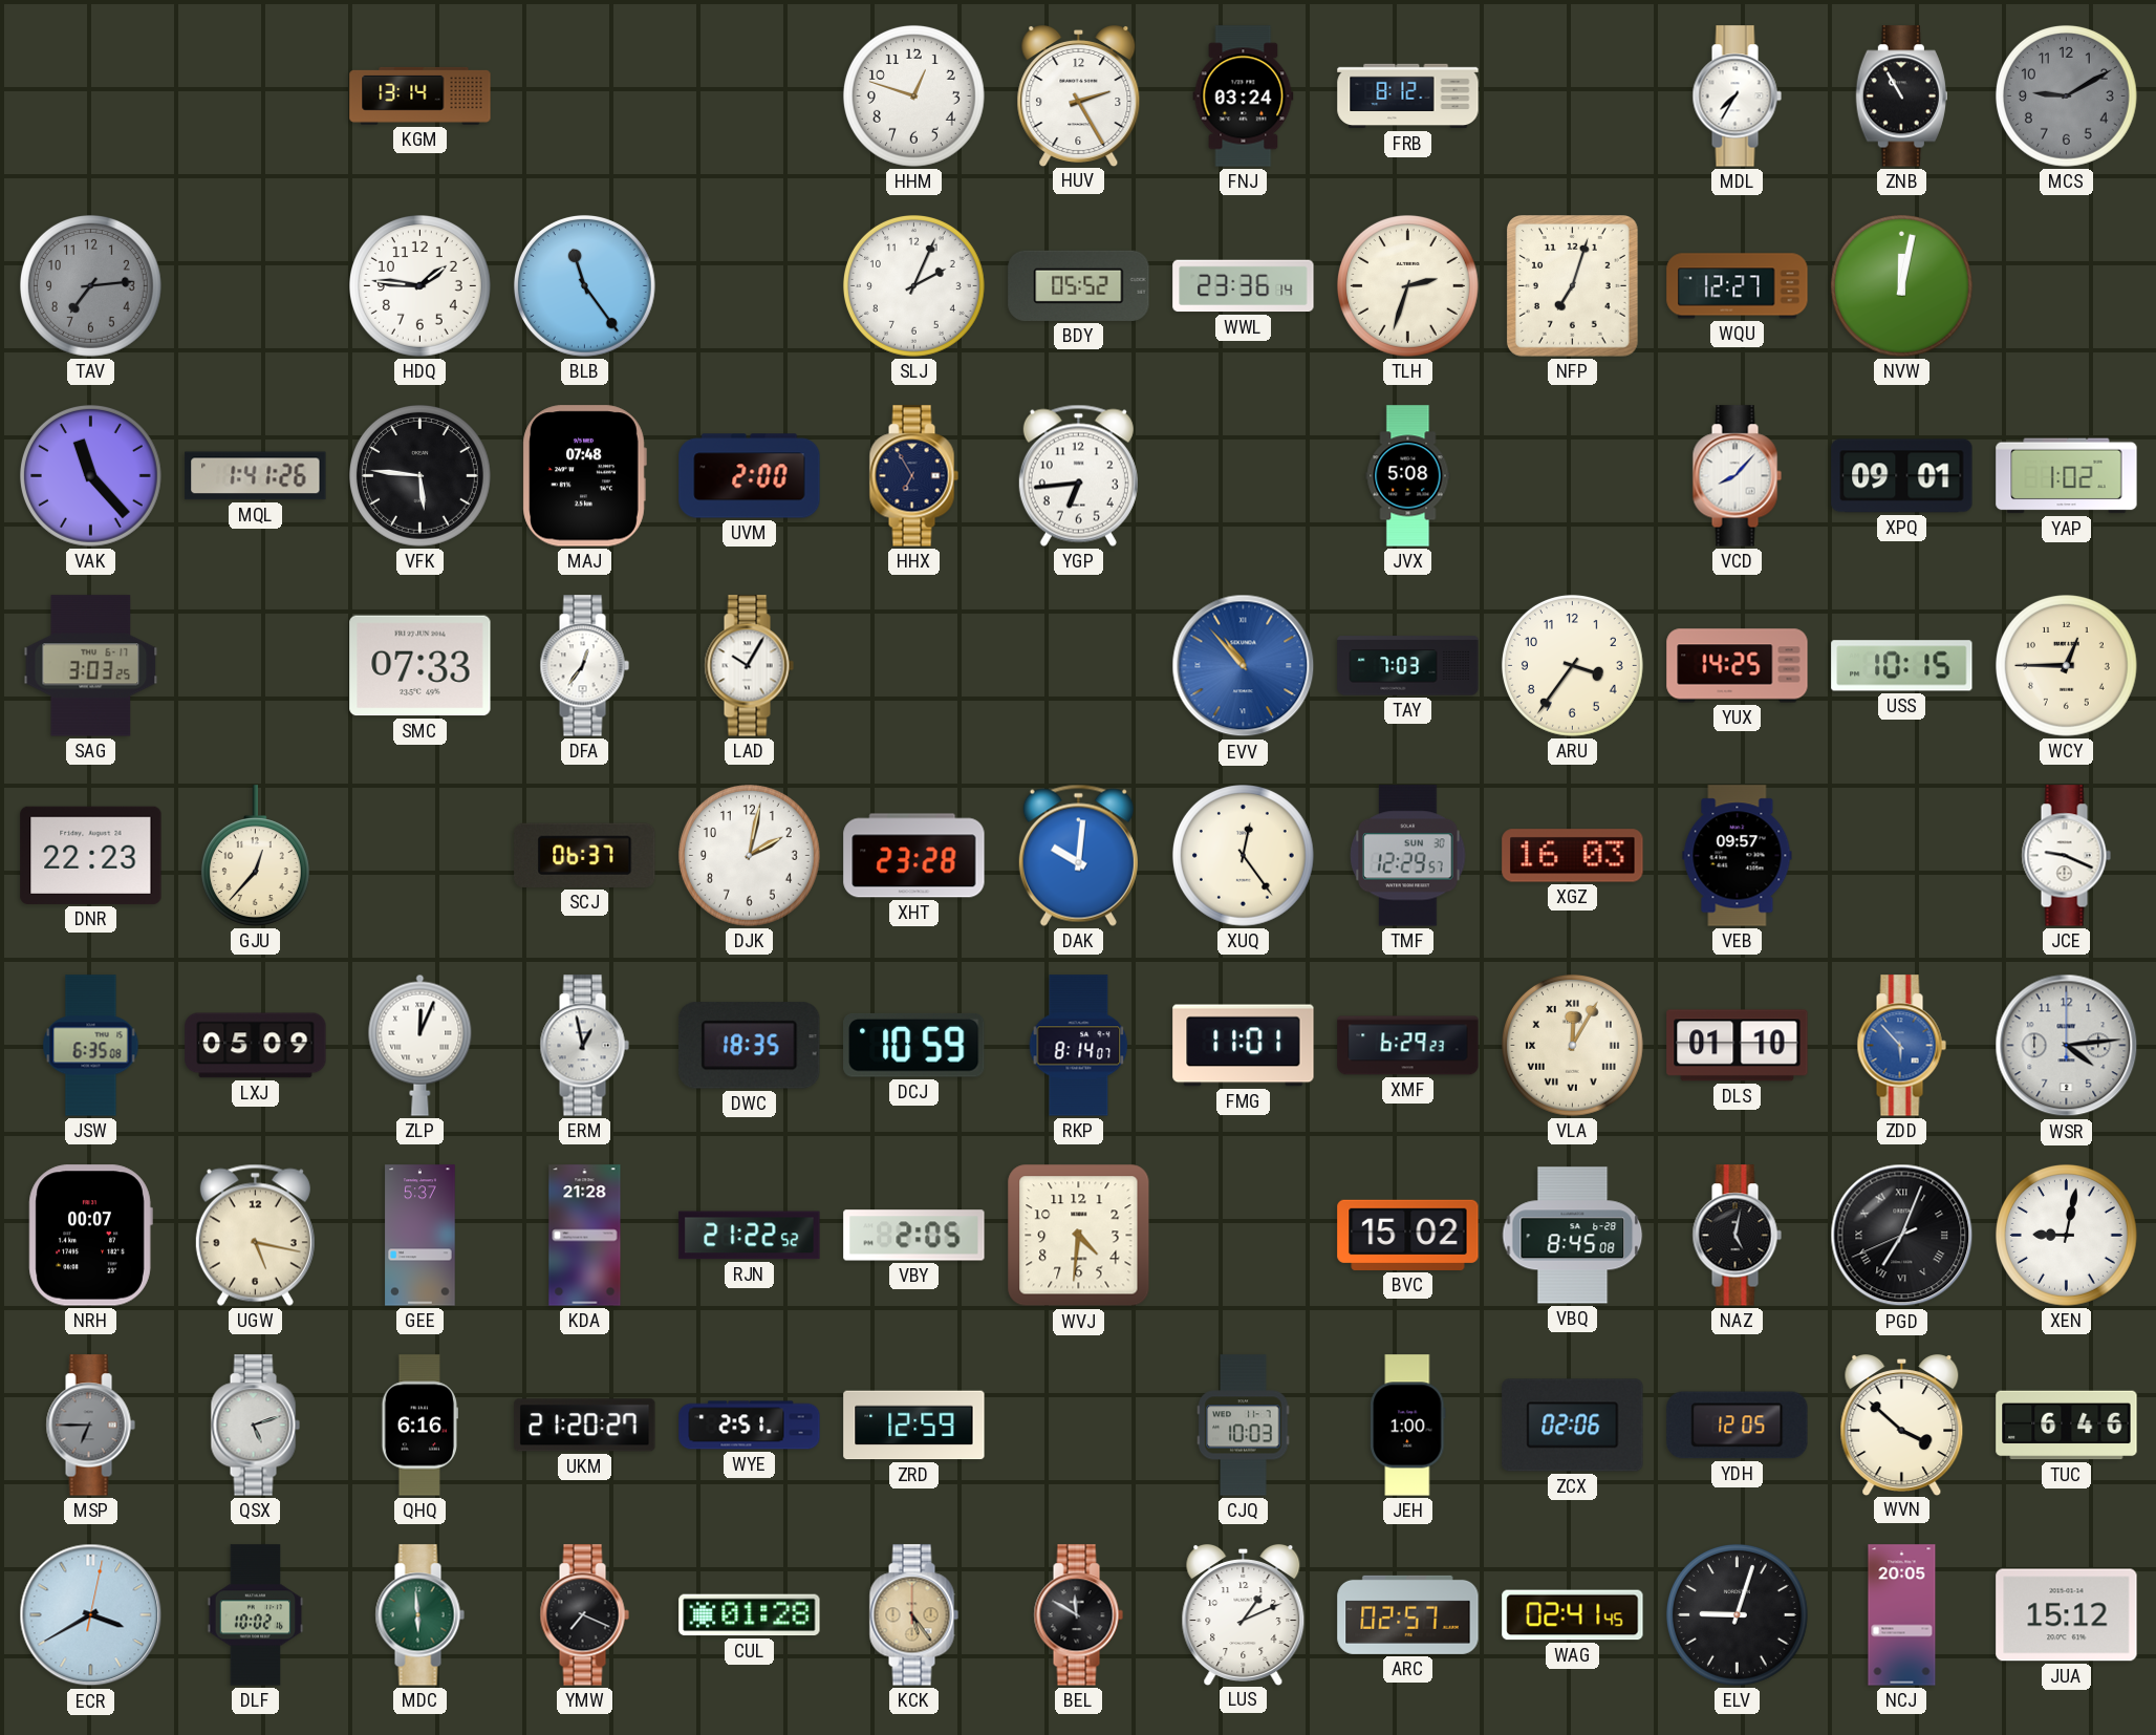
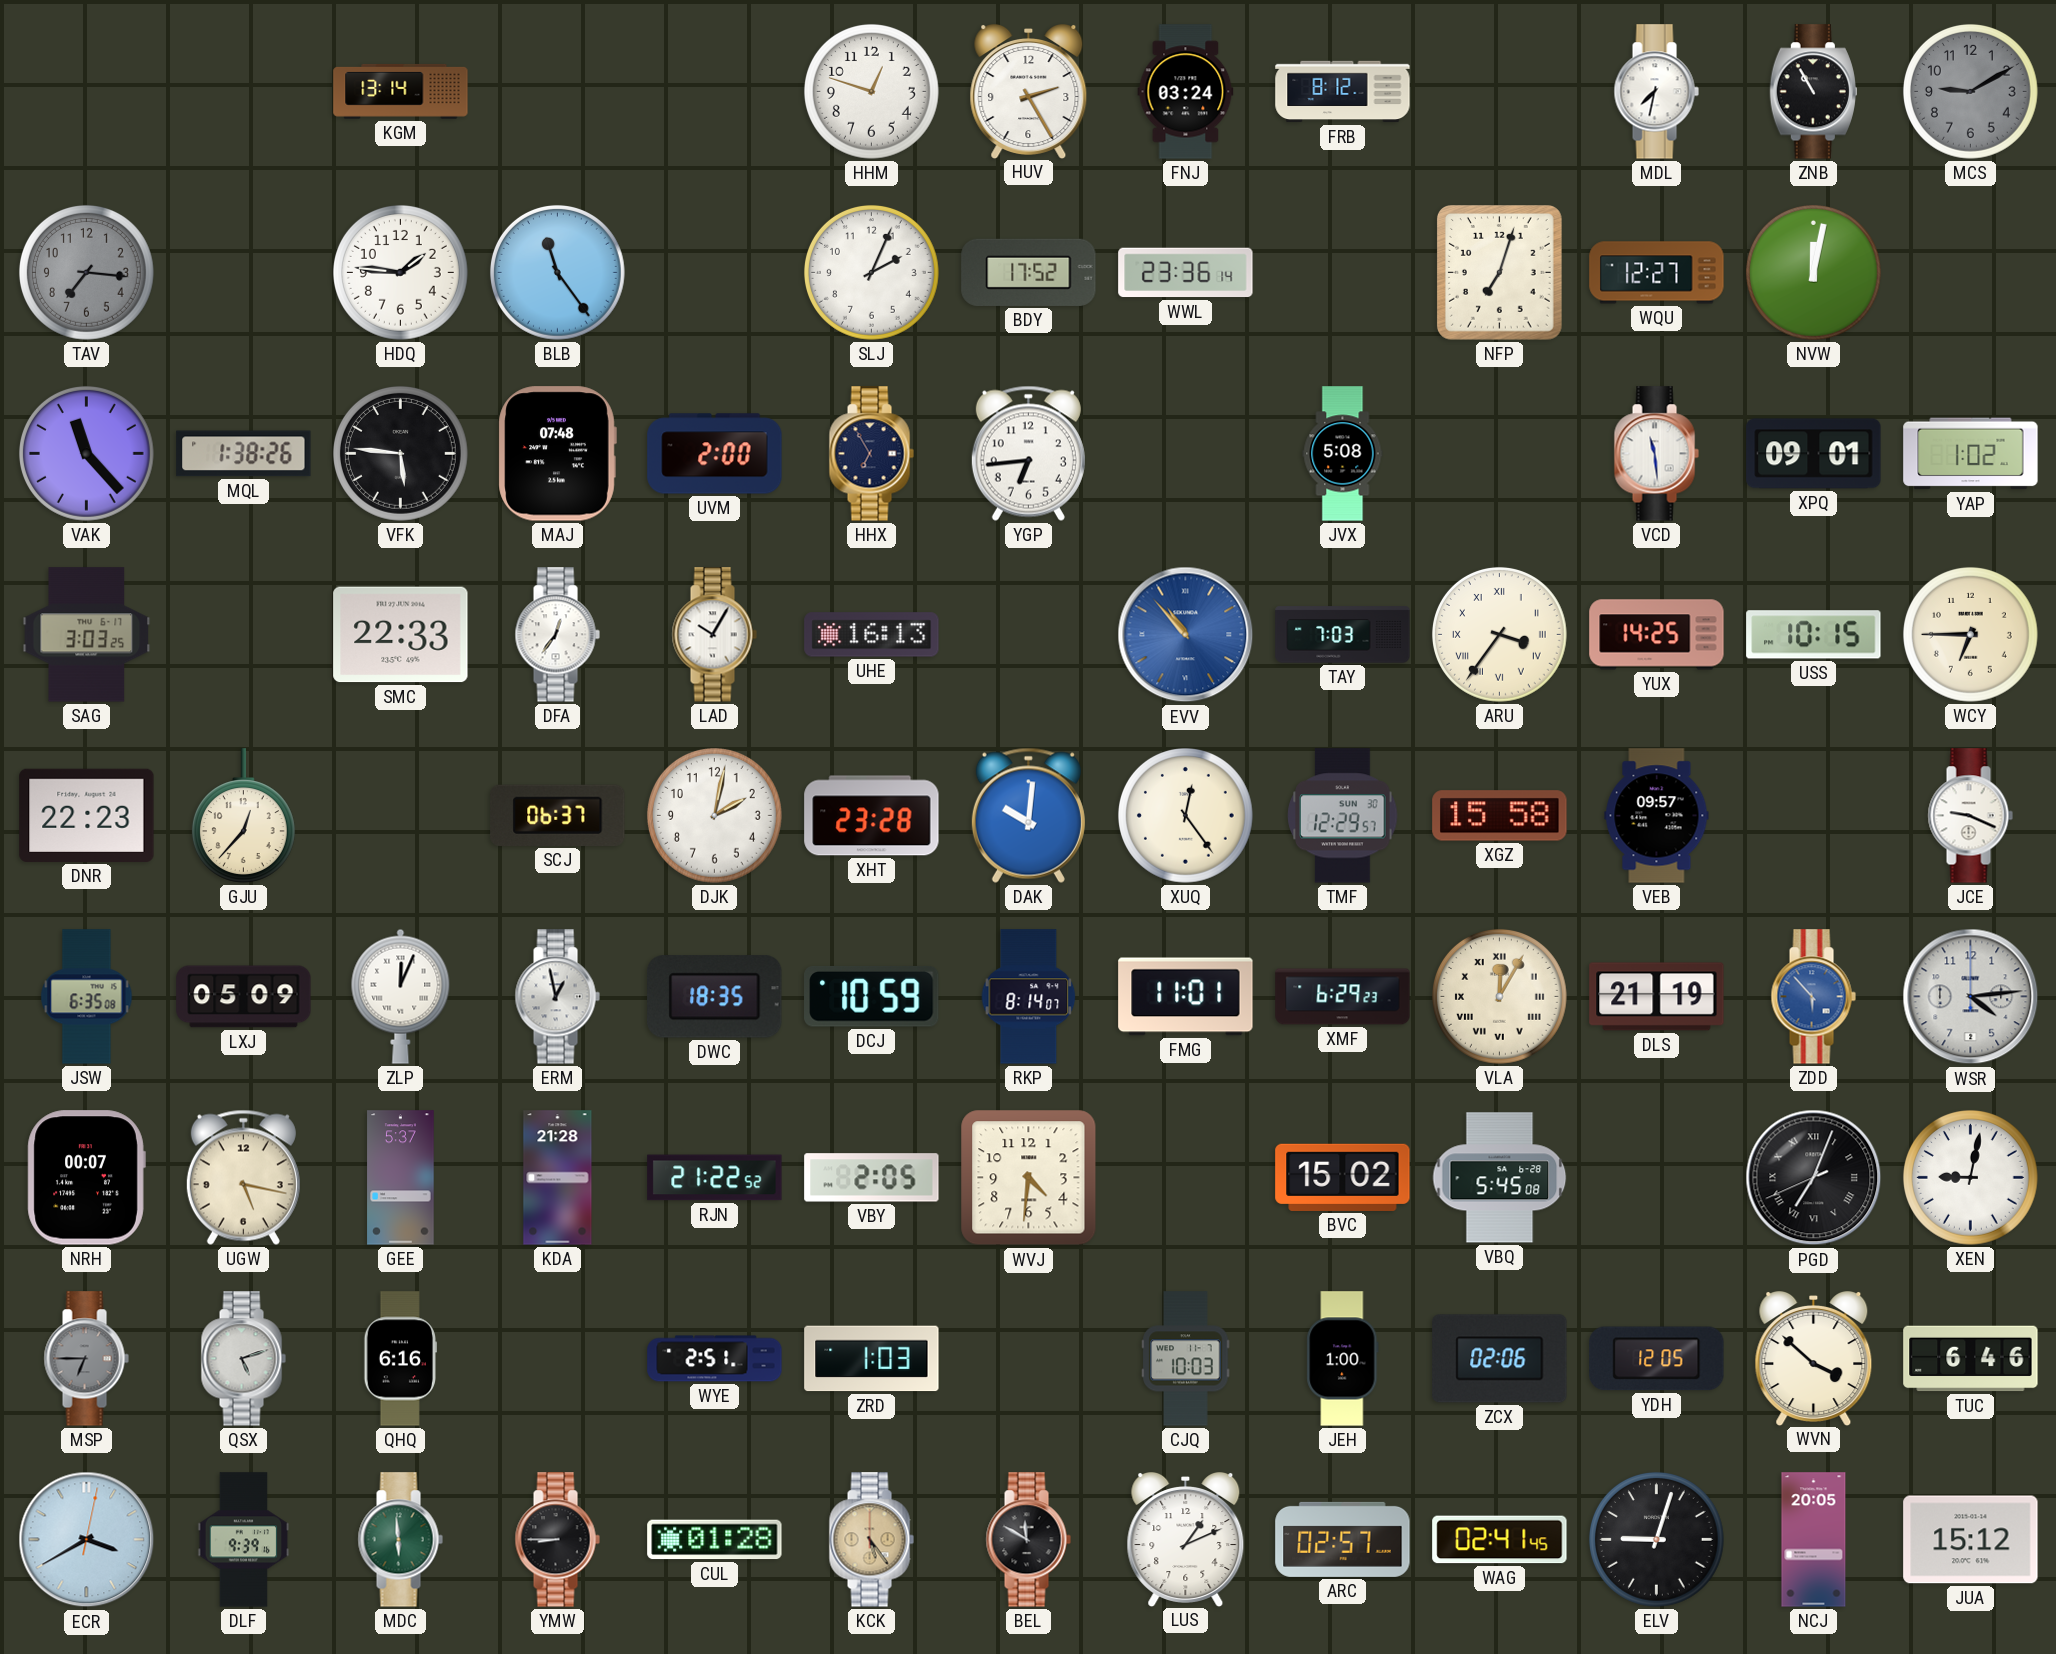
MDL: 7:35 -> 7:32
TAV: 7:14 -> 7:16
BDY: 05:52 -> 17:52
TLH: 2:33 -> none
MQL: 1:41 -> 1:38
VCD: 8:07 -> 11:29
SMC: 07:33 -> 22:33
UHE: none -> 16:13
ARU numerals: Arabic -> Roman
WCY: 12:45 -> 6:45
XGZ: 16:03 -> 15:58
DLS: 01:10 -> 21:19
VBQ: 8:45 -> 5:45
NAZ: 5:02 -> none
UKM: 21:20 -> none
ZRD: 12:59 -> 1:03
DLF: 10:02 -> 9:39
YMW: 7:19 -> 8:45
